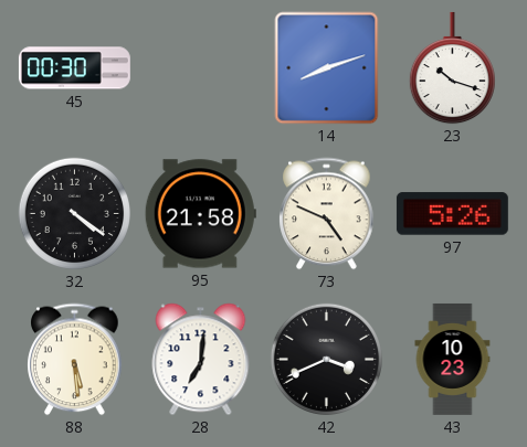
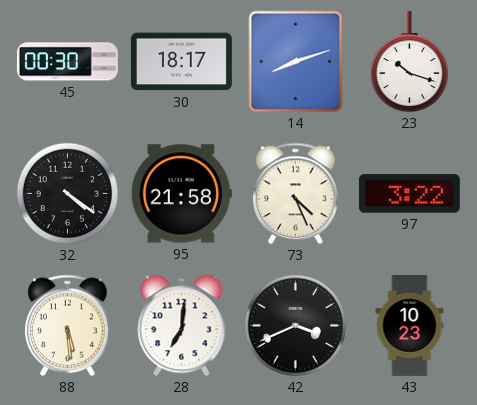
30: none -> 18:17
73: 4:49 -> 4:26
97: 5:26 -> 3:22
